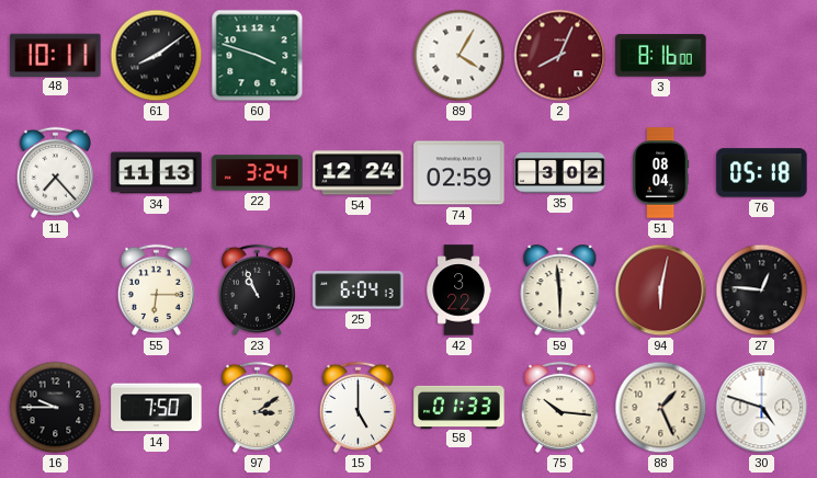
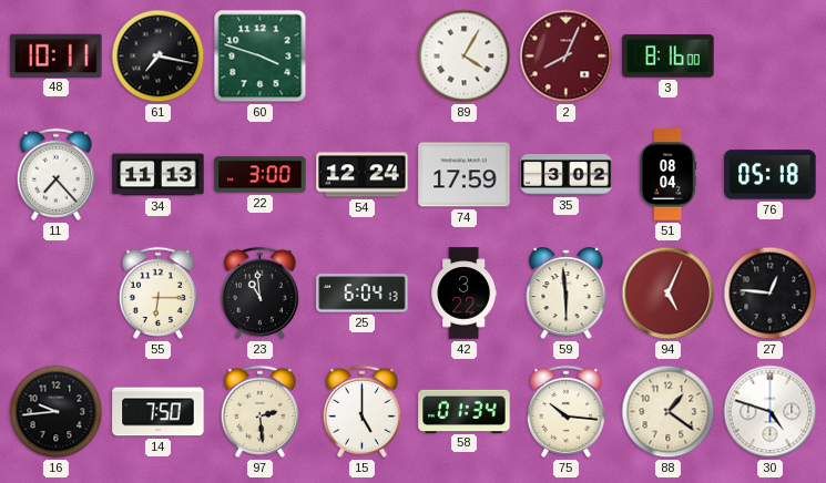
61: 8:09 -> 7:17
22: 3:24 -> 3:00
74: 02:59 -> 17:59
23: 10:56 -> 10:59
94: 6:02 -> 5:04
16: 9:45 -> 9:44
97: 3:09 -> 2:29
58: 01:33 -> 01:34
88: 1:26 -> 1:21
